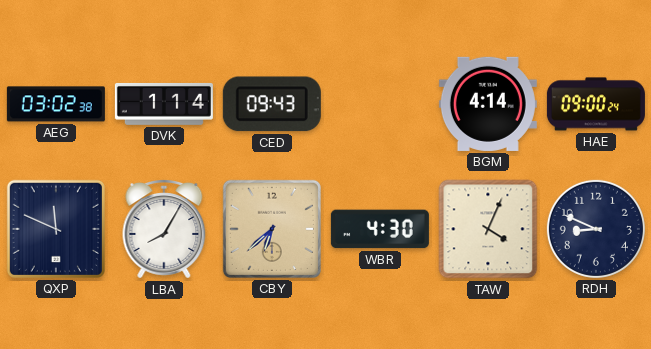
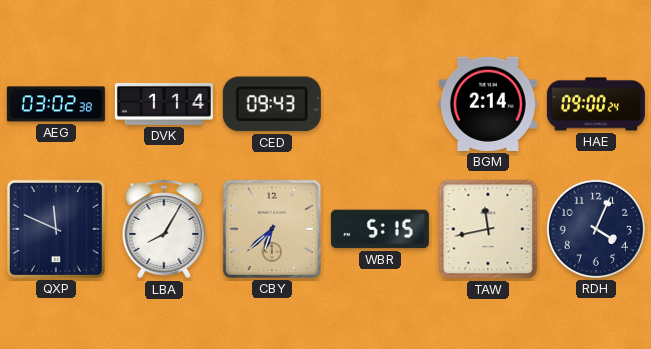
BGM: 4:14 -> 2:14
WBR: 4:30 -> 5:15
TAW: 4:04 -> 11:43
RDH: 8:49 -> 4:04
